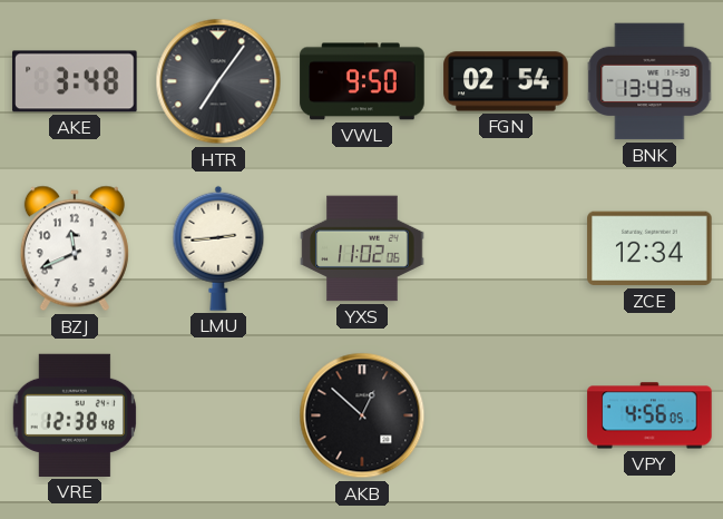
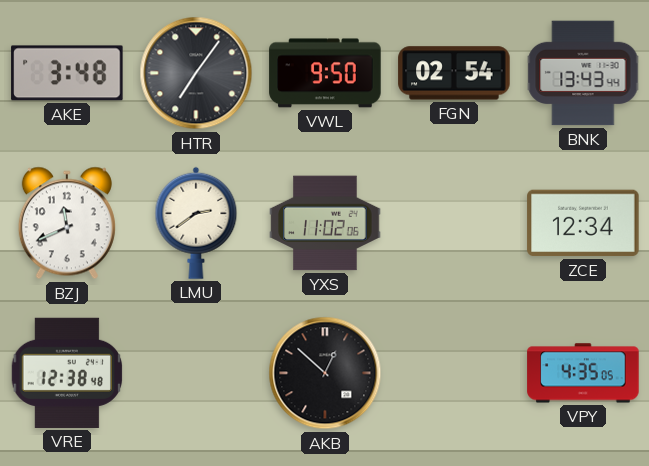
LMU: 2:44 -> 2:39
VPY: 4:56 -> 4:35
